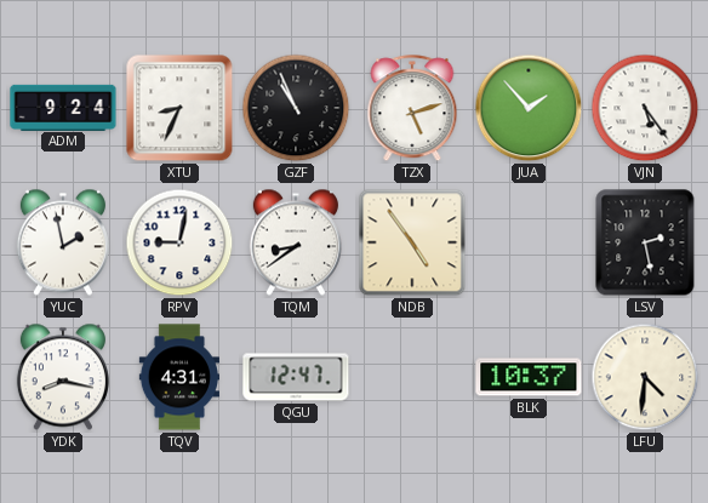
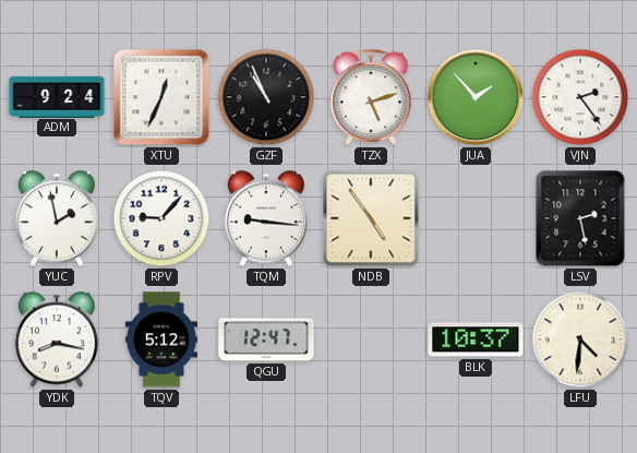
XTU: 8:34 -> 12:34
VJN: 5:24 -> 2:24
RPV: 9:02 -> 9:07
TQM: 8:39 -> 9:16
TQV: 4:31 -> 5:12
